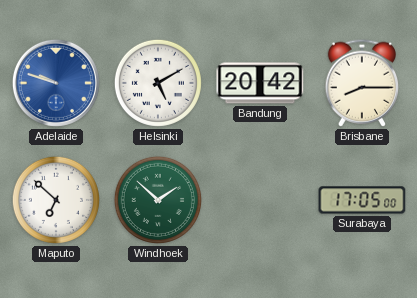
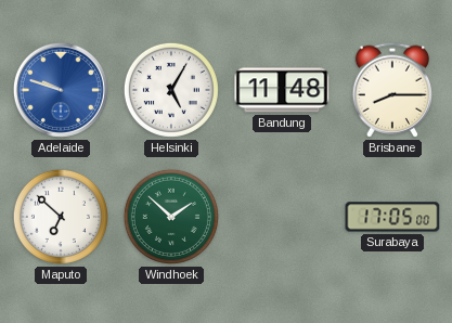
Helsinki: 5:10 -> 5:05
Bandung: 20:42 -> 11:48
